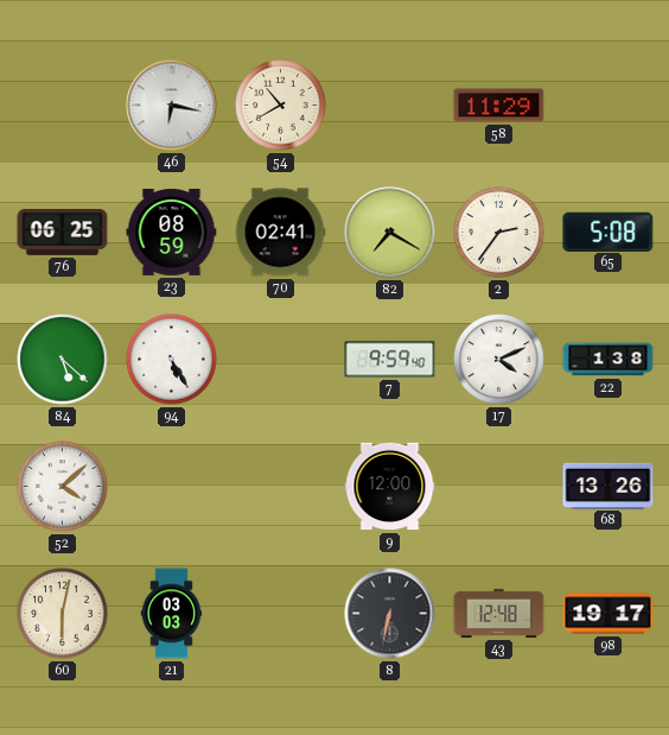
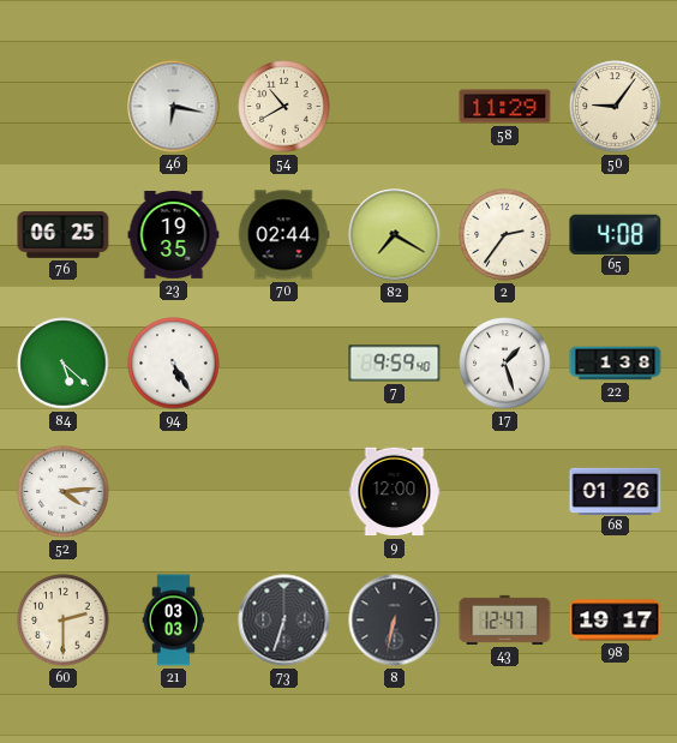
50: none -> 9:06
23: 08:59 -> 19:35
70: 02:41 -> 02:44
65: 5:08 -> 4:08
17: 4:11 -> 1:27
52: 4:08 -> 4:14
68: 13:26 -> 01:26
60: 6:02 -> 2:30
73: none -> 6:33
43: 12:48 -> 12:47
